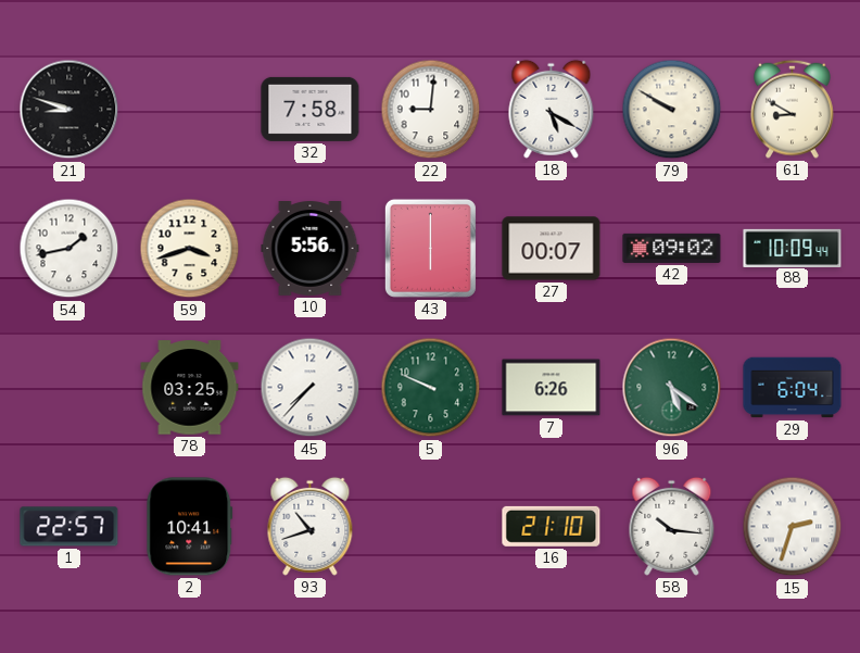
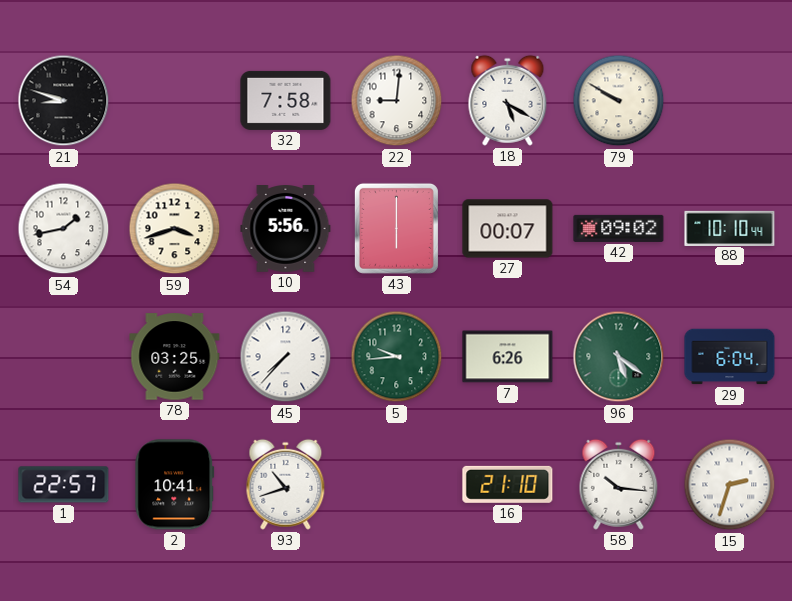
61: 8:50 -> none
88: 10:09 -> 10:10
5: 9:49 -> 9:44
